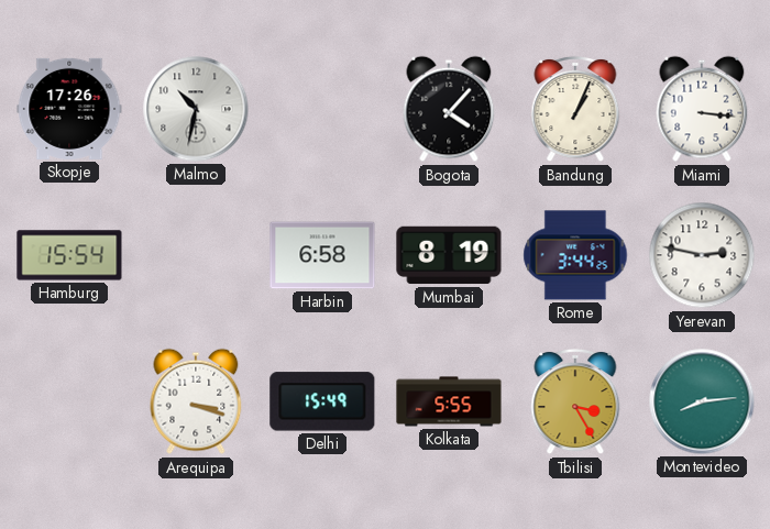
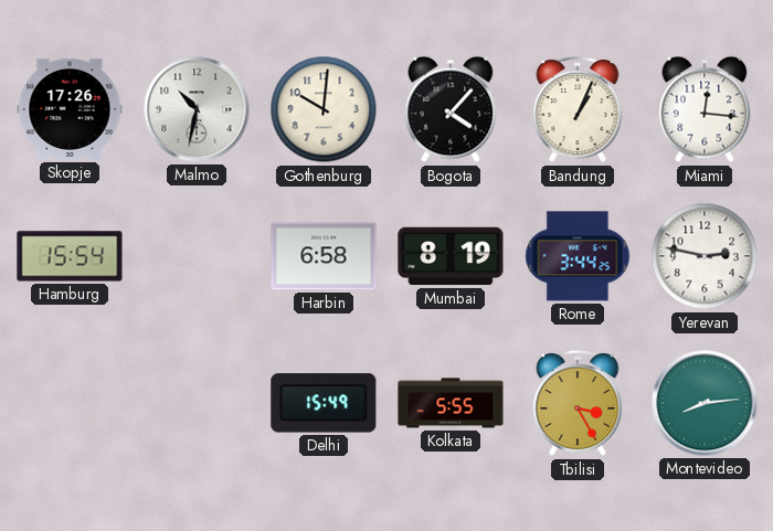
Gothenburg: none -> 10:01
Miami: 3:16 -> 12:16
Arequipa: 3:18 -> none
